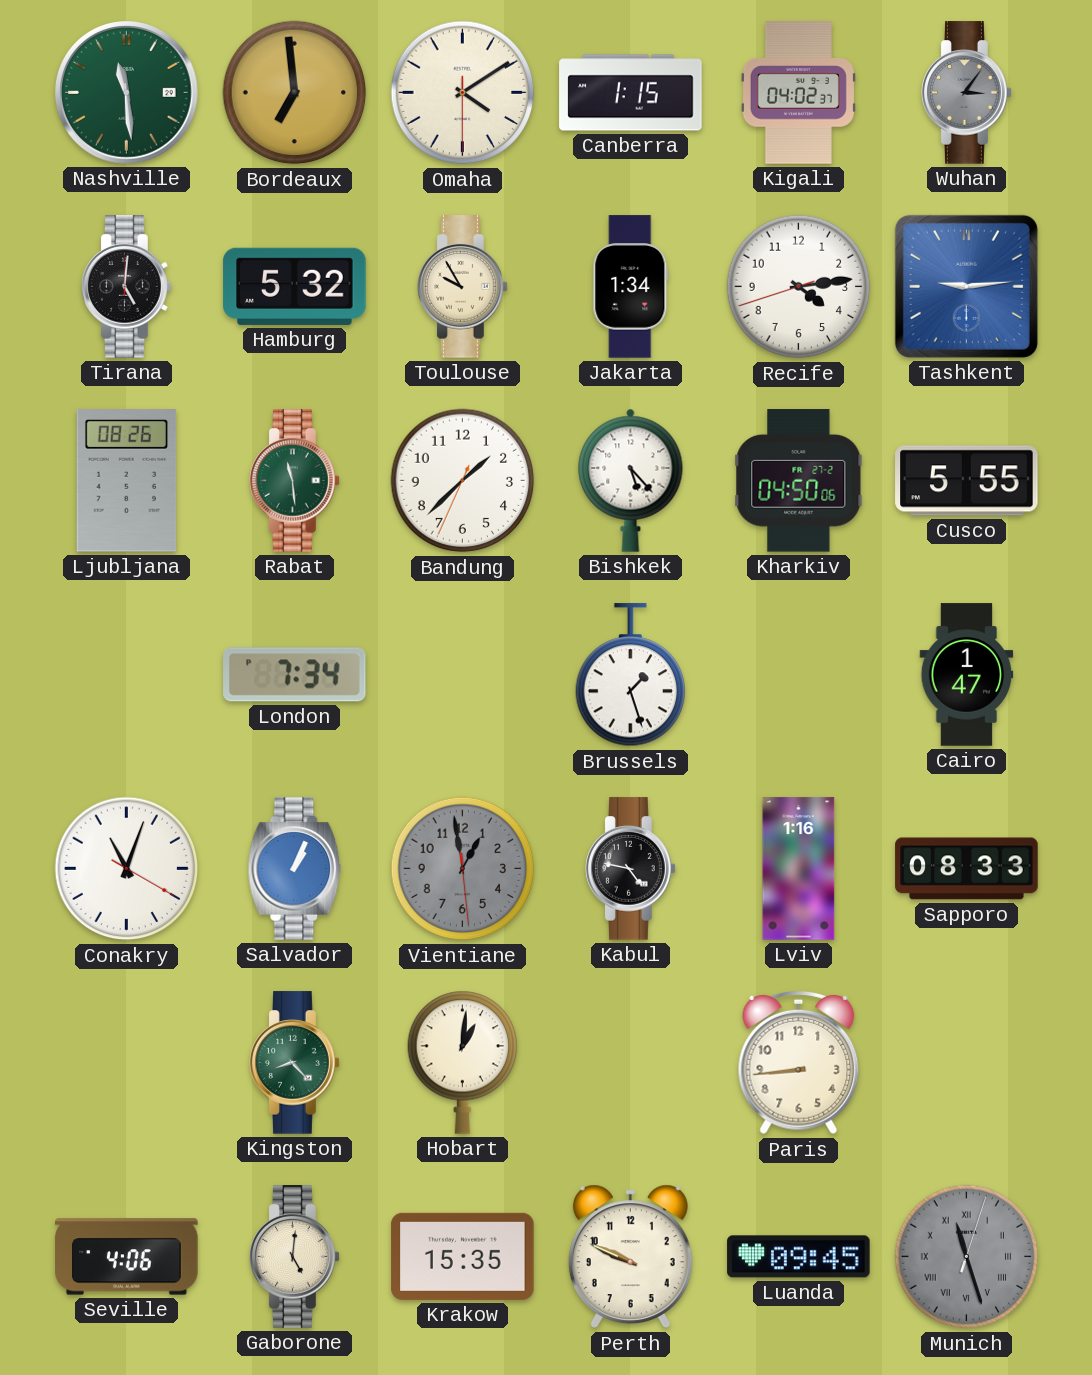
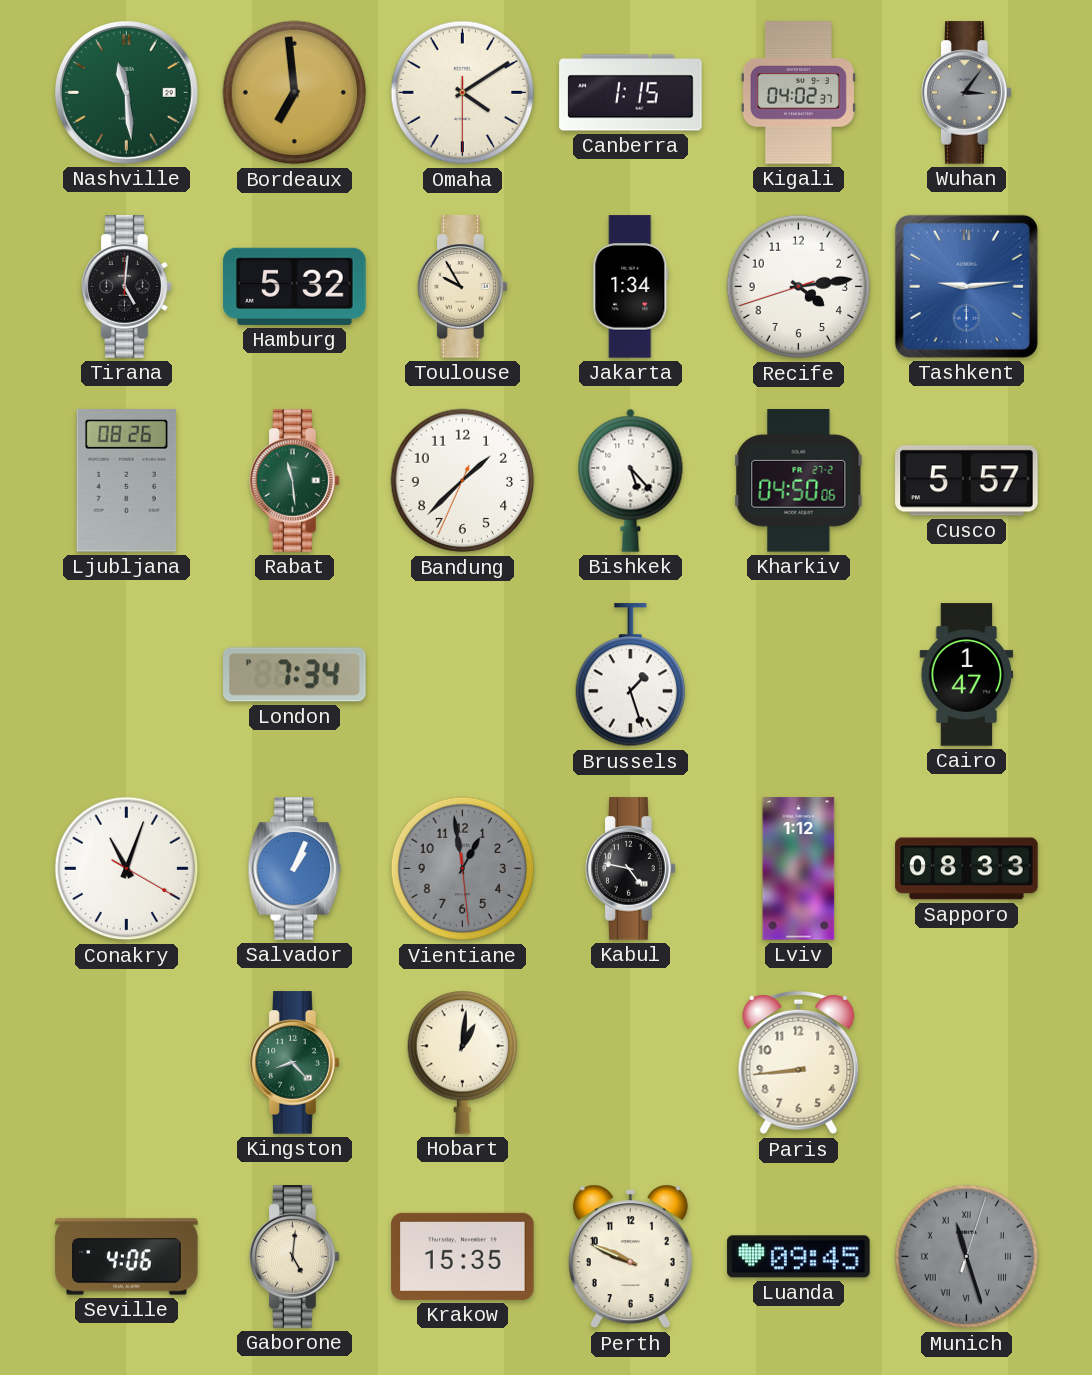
Cusco: 5:55 -> 5:57
Lviv: 1:16 -> 1:12
